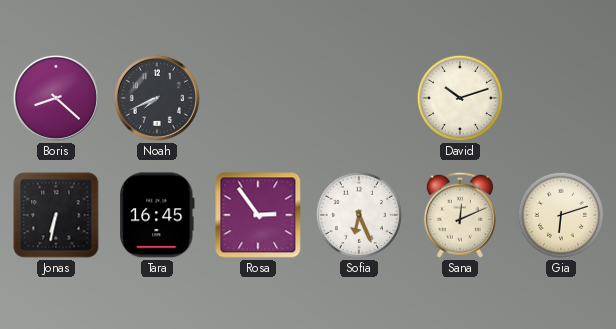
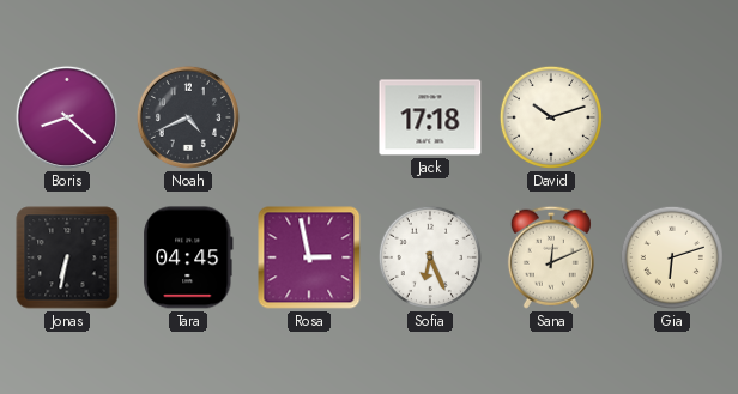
Noah: 7:41 -> 4:41
Jack: none -> 17:18
Tara: 16:45 -> 04:45
Rosa: 2:54 -> 2:58
